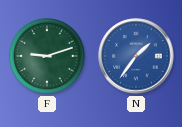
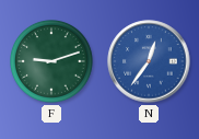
N: 1:36 -> 12:36
